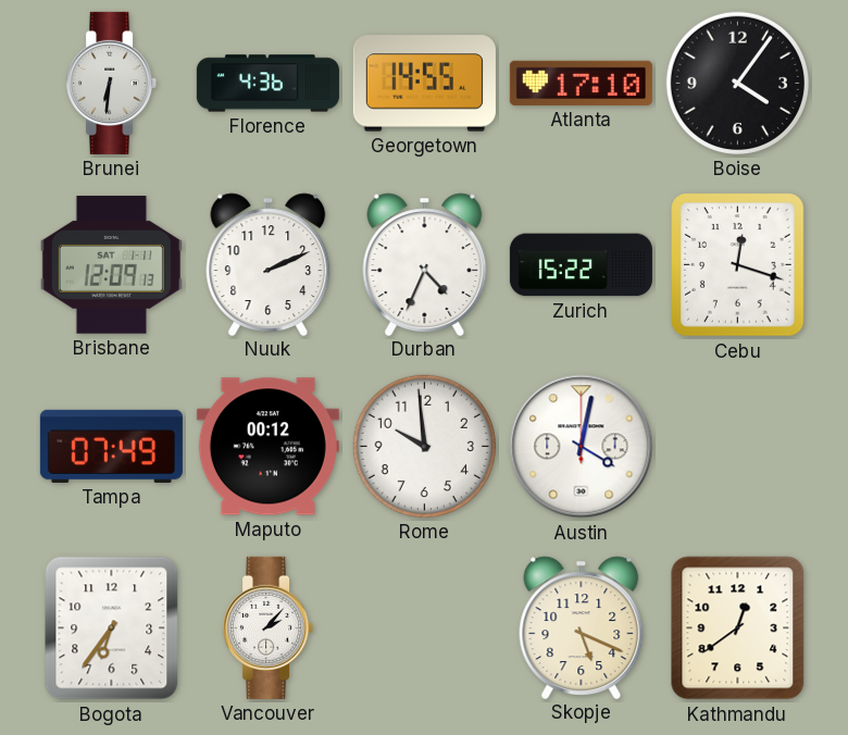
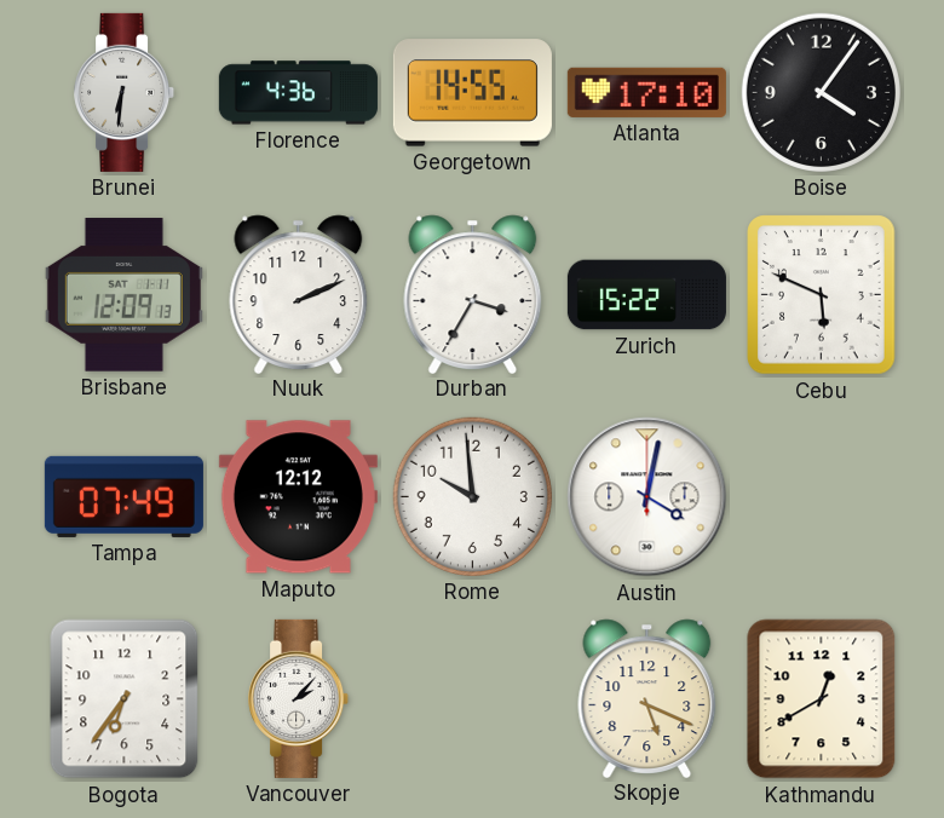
Durban: 4:34 -> 3:35
Cebu: 12:18 -> 5:49
Maputo: 00:12 -> 12:12
Kathmandu: 12:39 -> 12:40
